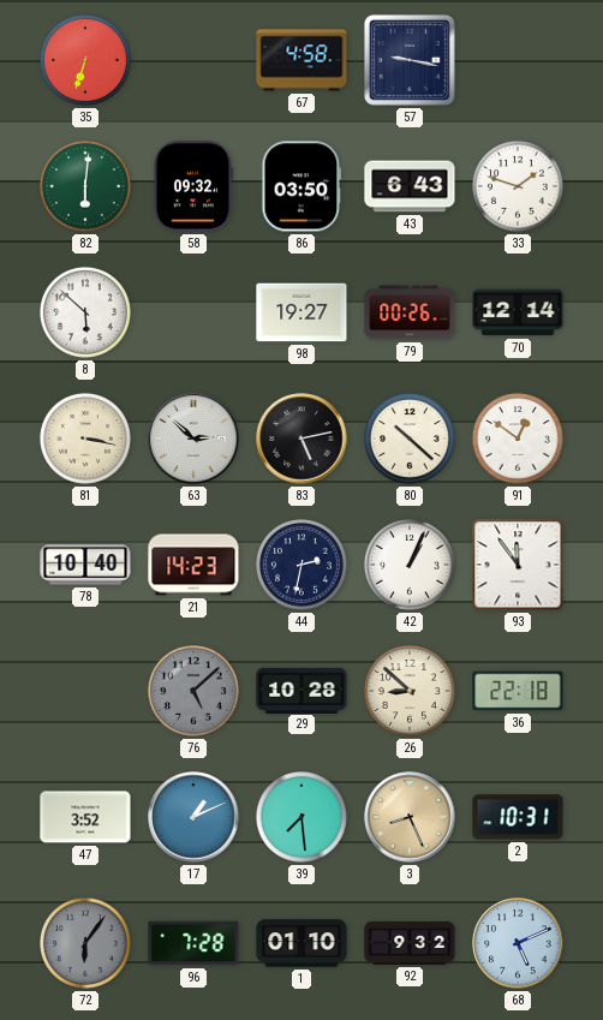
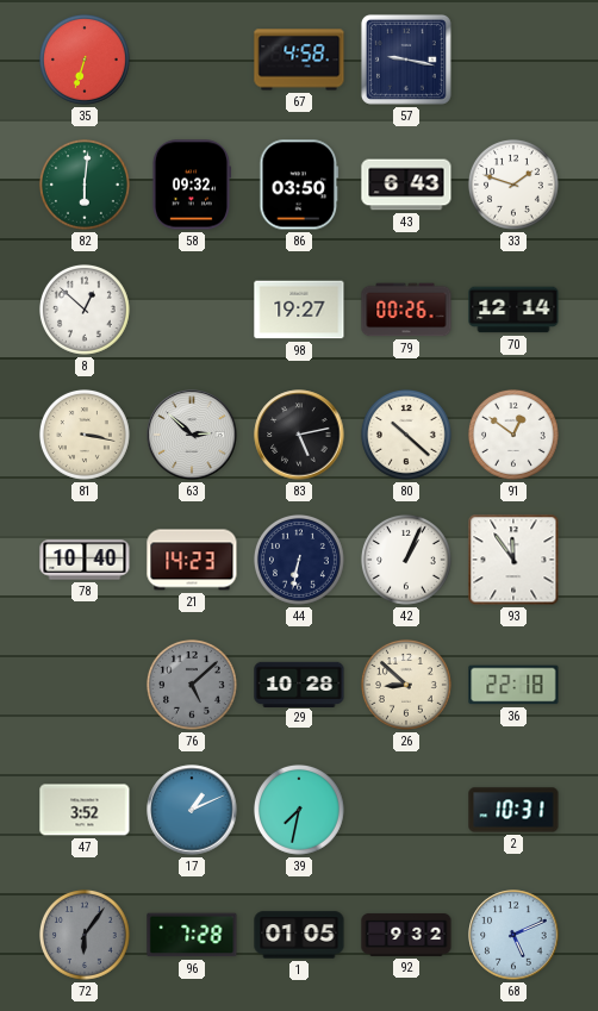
8: 5:52 -> 12:52
44: 2:32 -> 6:32
39: 7:29 -> 7:32
3: 8:26 -> none
1: 01:10 -> 01:05
